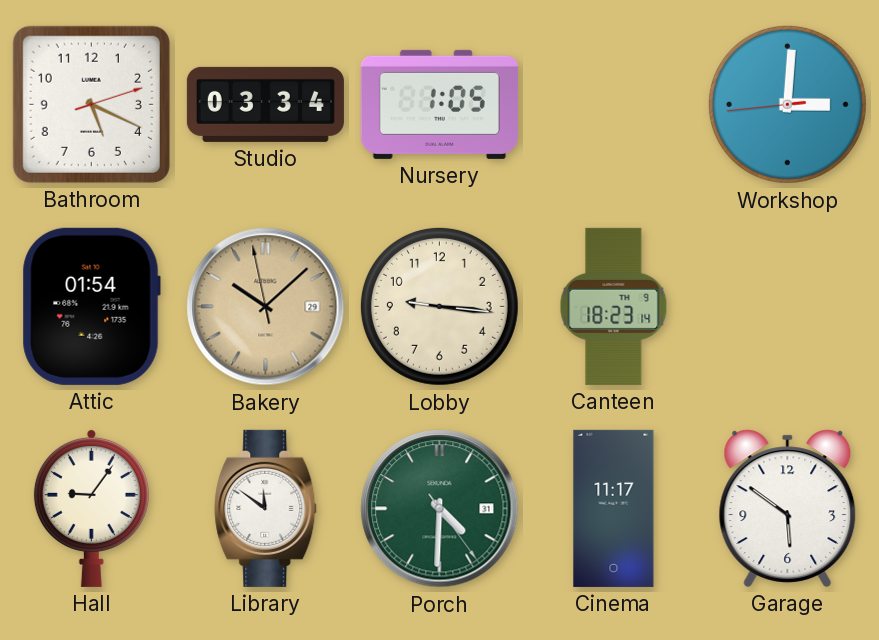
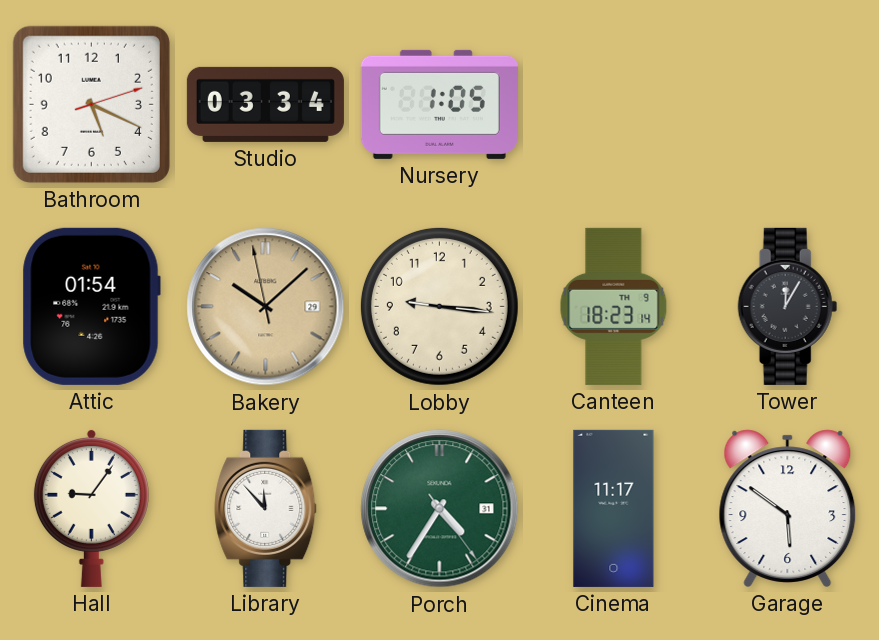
Workshop: 3:00 -> none
Tower: none -> 12:05
Library: 11:51 -> 11:53
Porch: 4:30 -> 4:35
